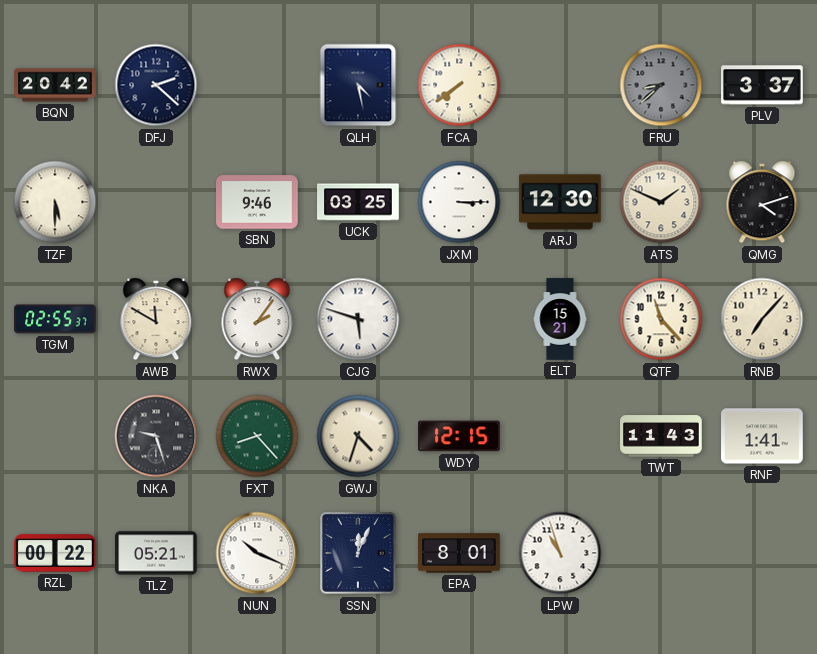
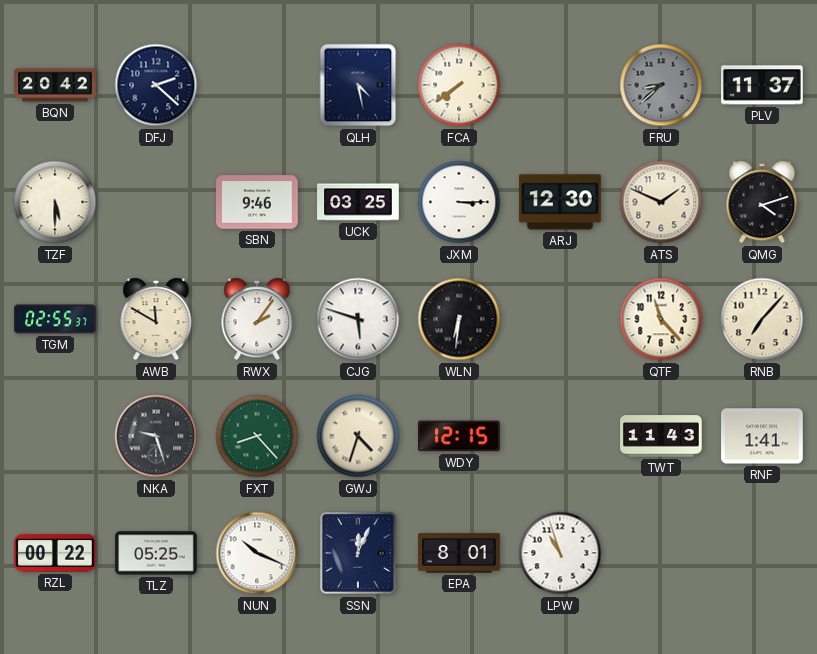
PLV: 3:37 -> 11:37
WLN: none -> 6:31
ELT: 15:21 -> none
TLZ: 05:21 -> 05:25
